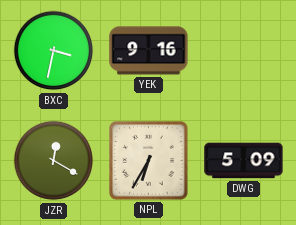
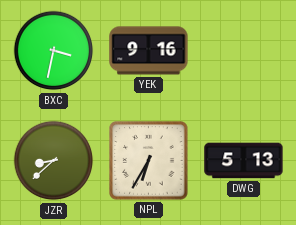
JZR: 12:20 -> 8:38
DWG: 5:09 -> 5:13
